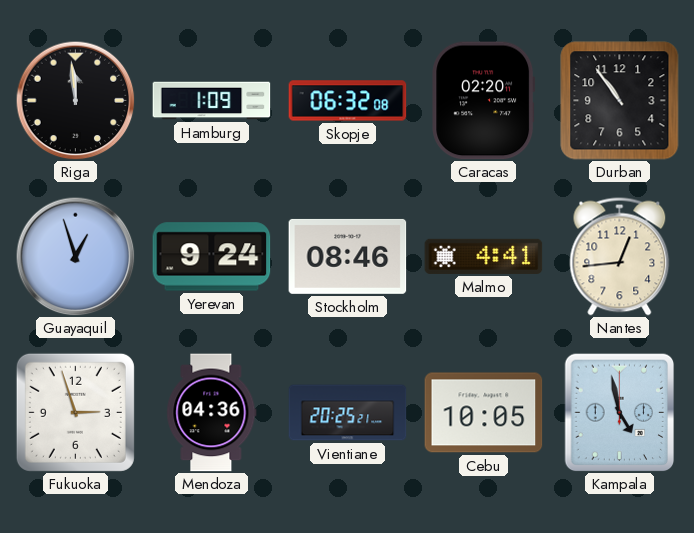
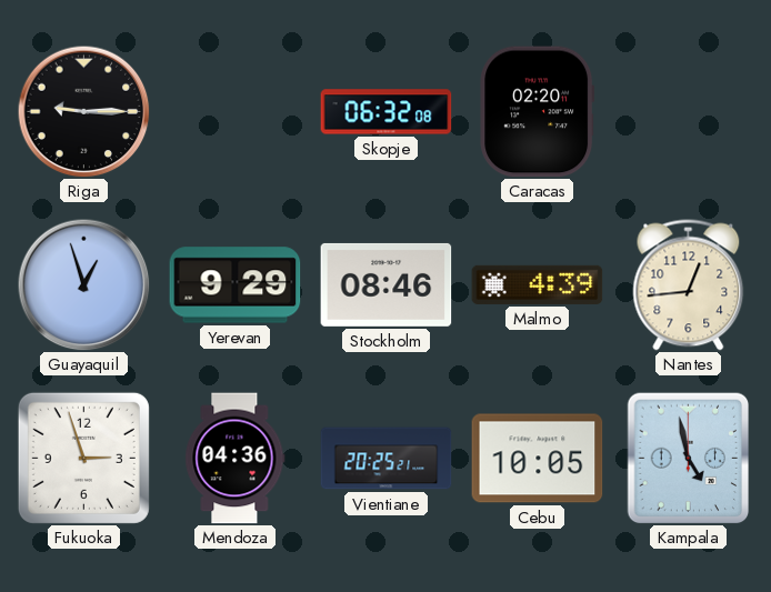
Riga: 11:59 -> 9:15
Hamburg: 1:09 -> none
Durban: 10:54 -> none
Yerevan: 9:24 -> 9:29
Malmo: 4:41 -> 4:39
